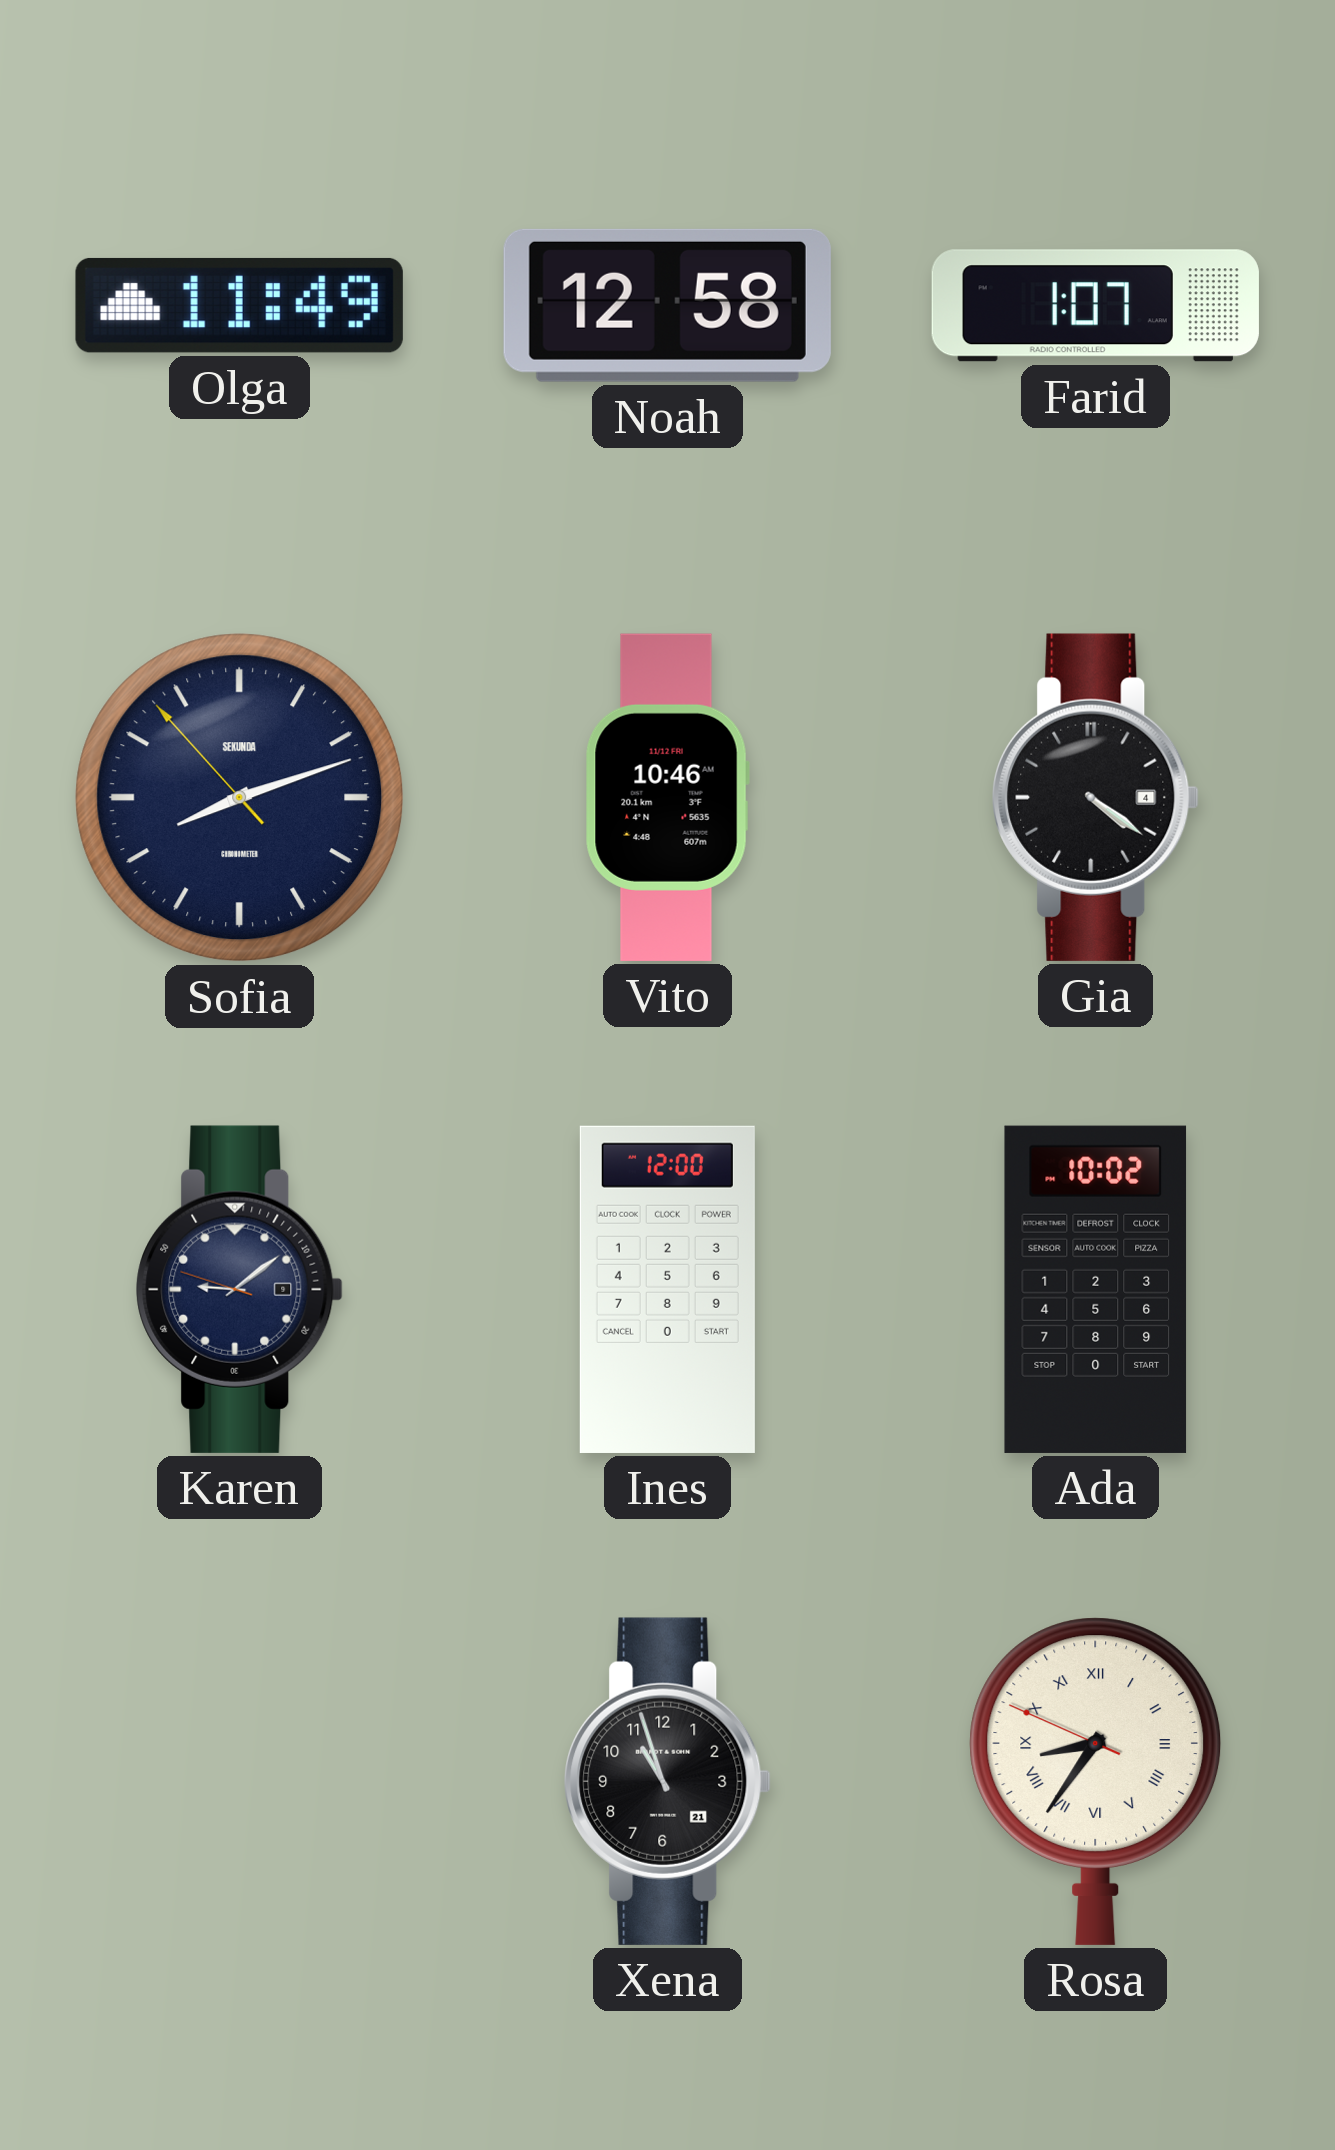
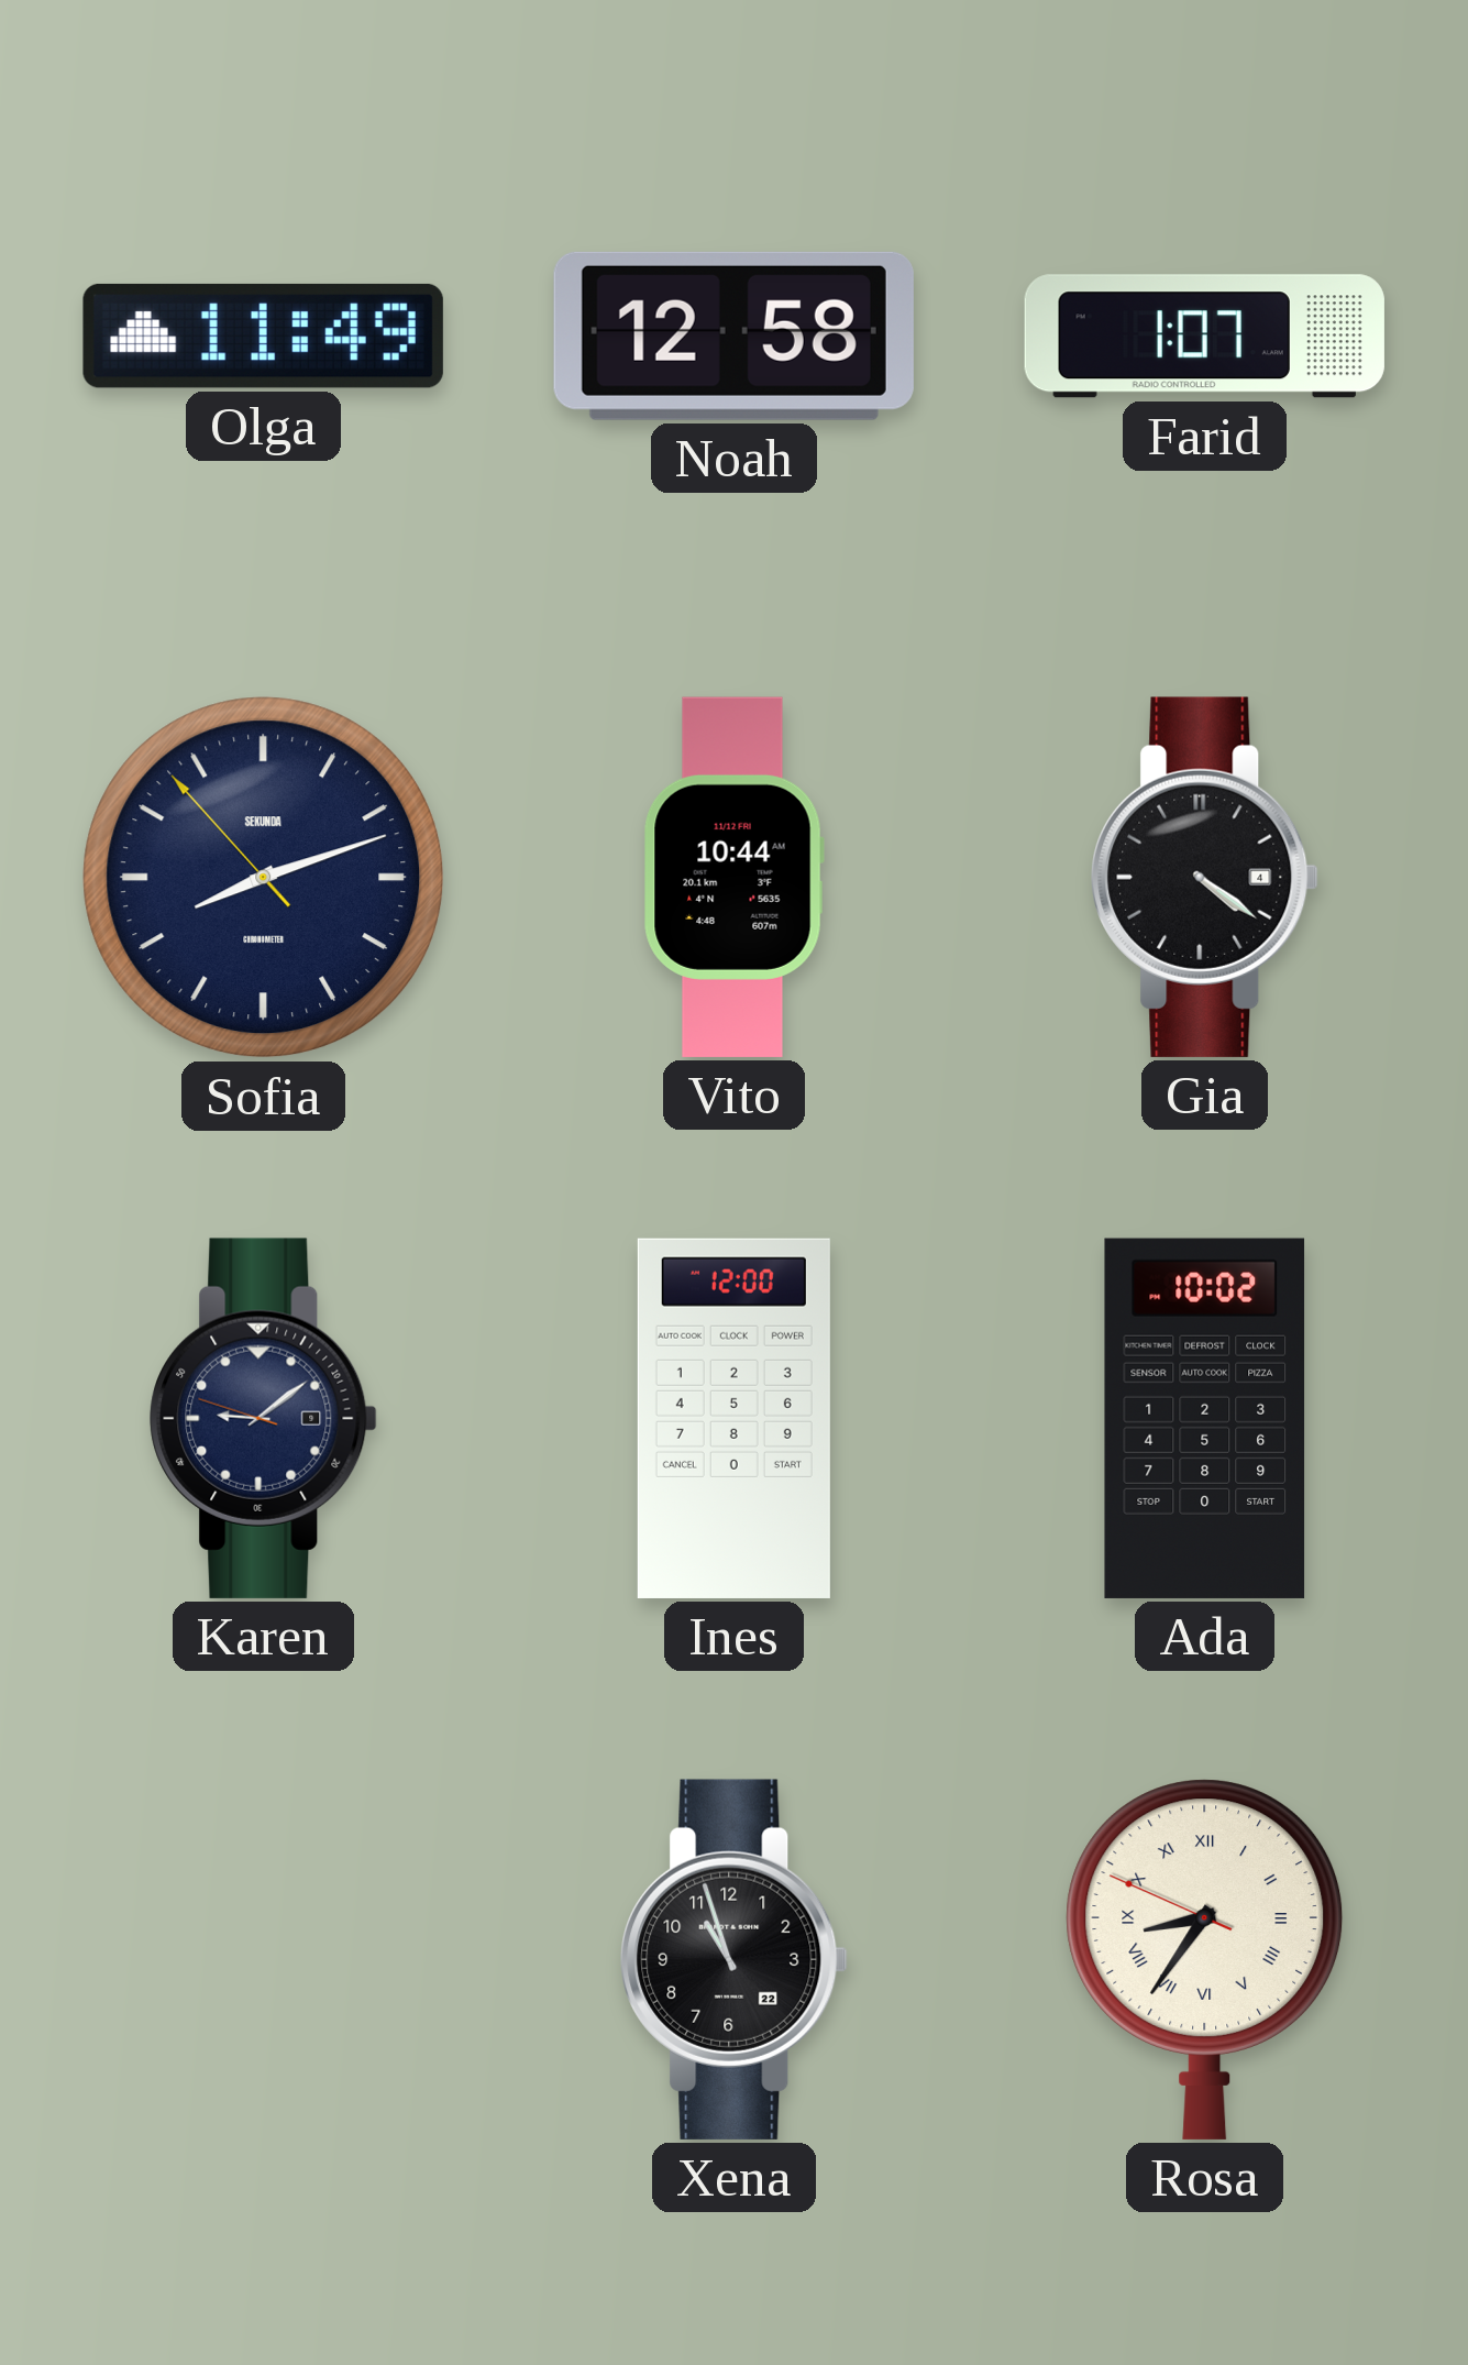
Vito: 10:46 -> 10:44
Xena date: 21 -> 22
